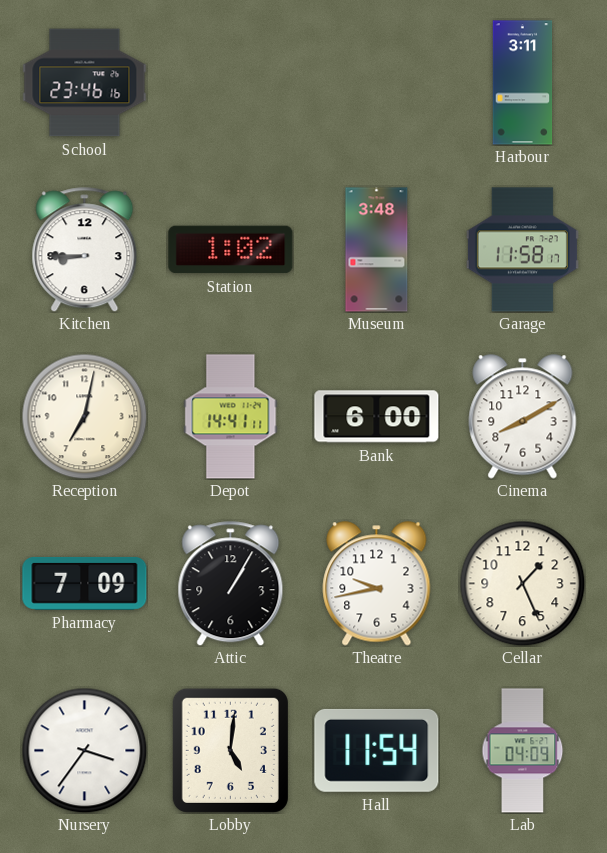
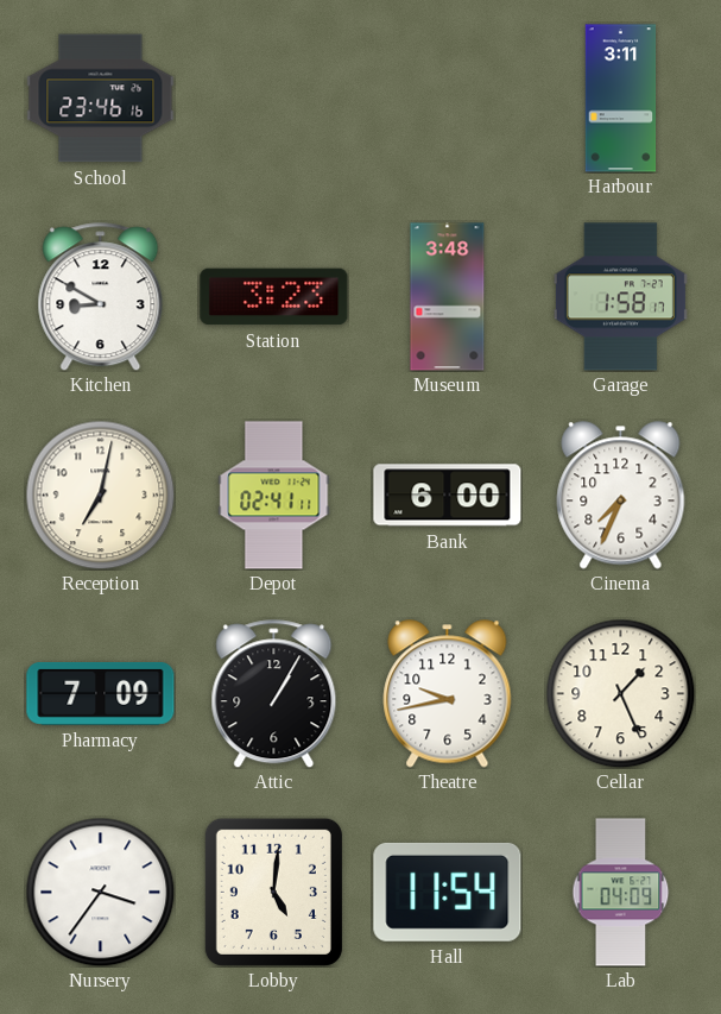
Kitchen: 8:45 -> 8:50
Station: 1:02 -> 3:23
Garage: 11:58 -> 1:58
Depot: 14:41 -> 02:41
Cinema: 8:10 -> 7:34
